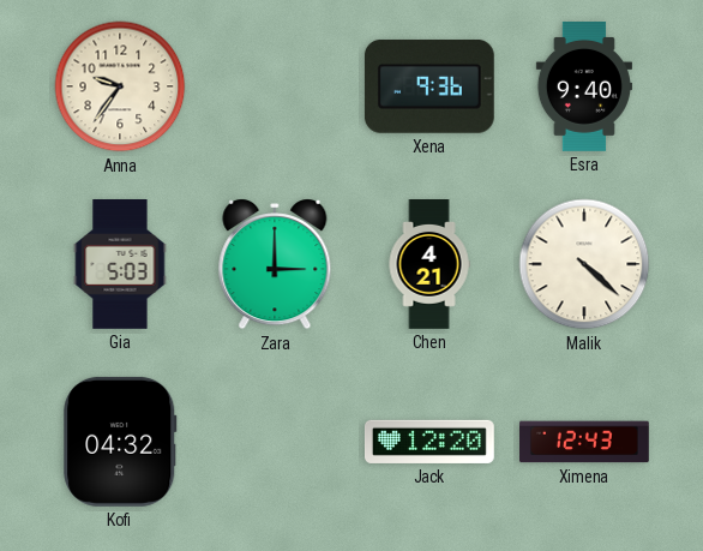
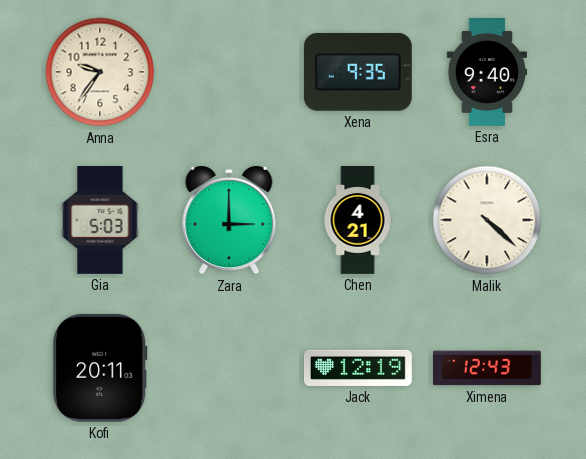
Xena: 9:36 -> 9:35
Kofi: 04:32 -> 20:11
Jack: 12:20 -> 12:19
